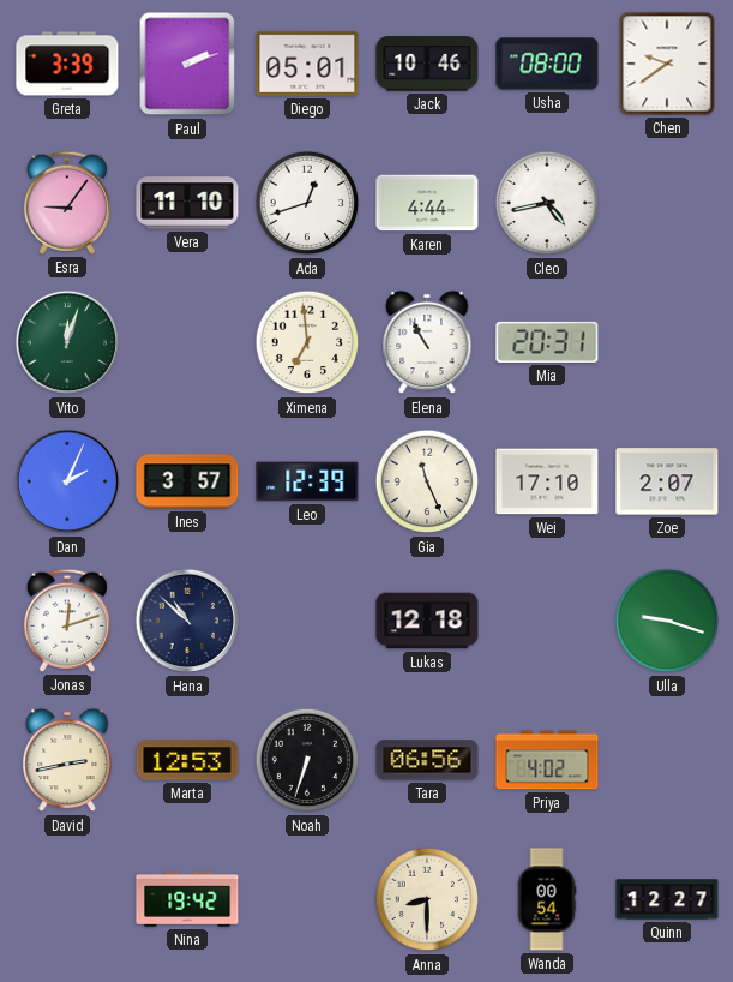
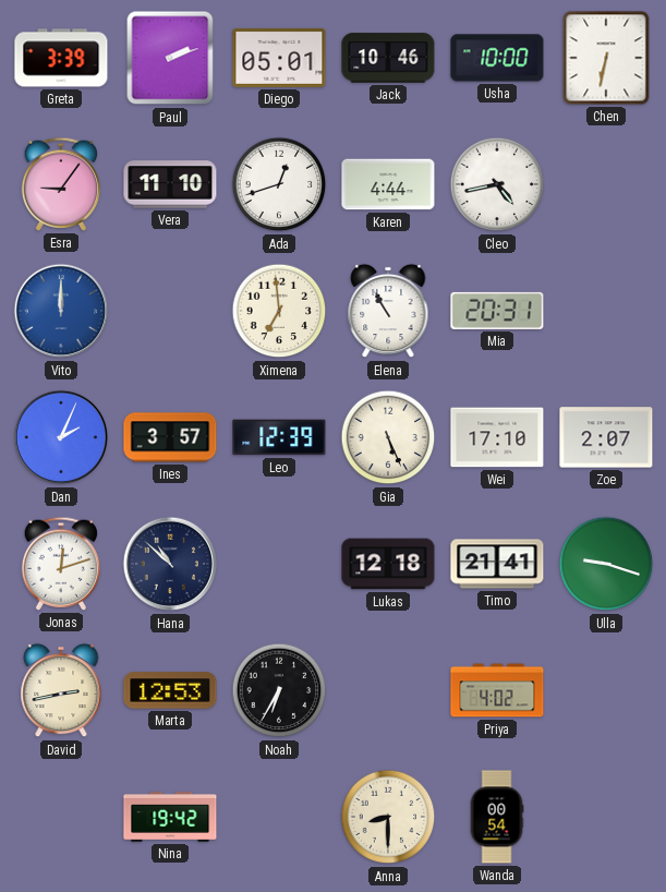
Usha: 08:00 -> 10:00
Chen: 9:39 -> 6:32
Vito: 12:03 -> 12:00
Vito dial: green -> blue
Gia: 11:26 -> 5:26
Timo: none -> 21:41
Noah: 6:33 -> 6:35
Tara: 06:56 -> none
Quinn: 12:27 -> none
